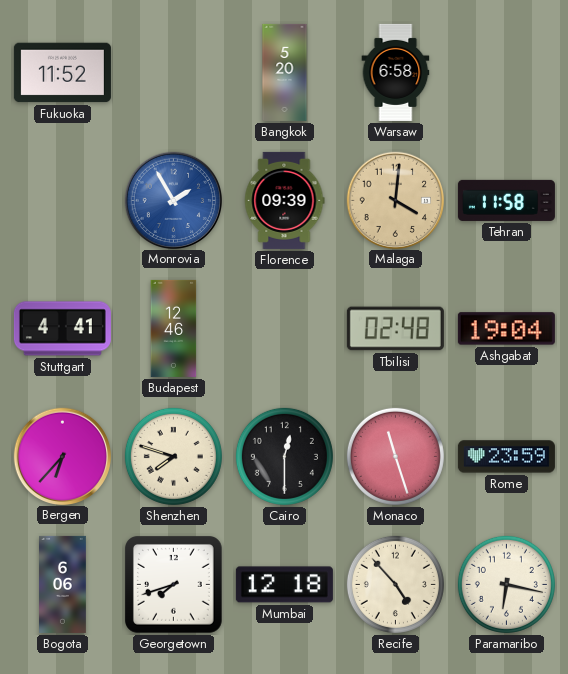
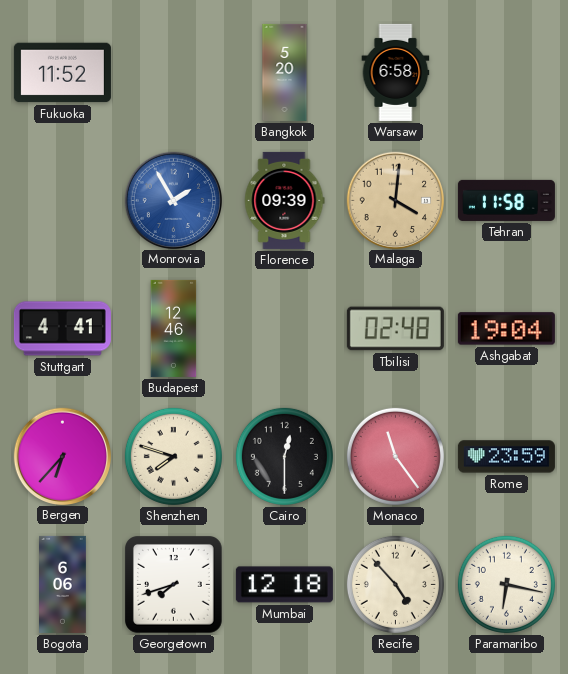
Monaco: 11:27 -> 11:24
